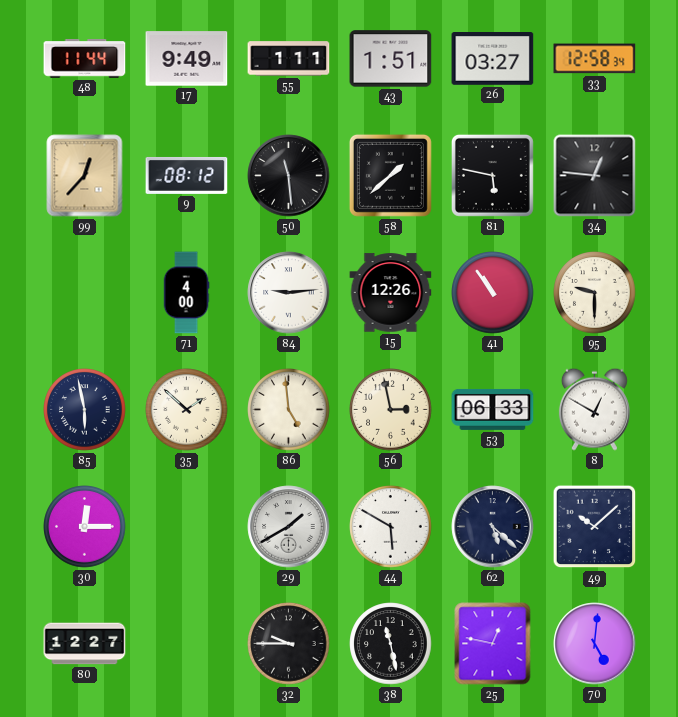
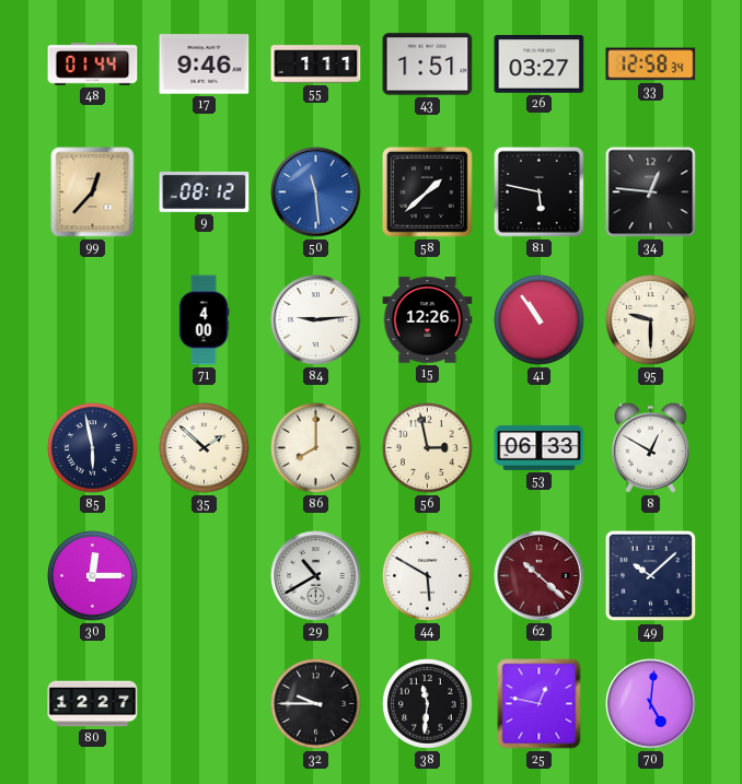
48: 11:44 -> 01:44
17: 9:49 -> 9:46
50 dial: black -> blue
86: 4:59 -> 8:00
29: 1:40 -> 10:40
62: 5:22 -> 10:22
62 dial: navy -> burgundy
38: 11:28 -> 11:31
